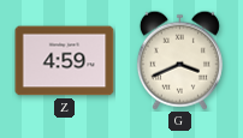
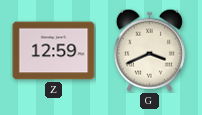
Z: 4:59 -> 12:59
